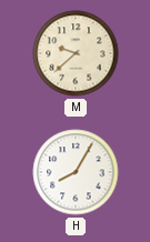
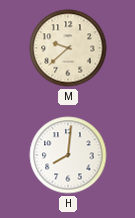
H: 8:05 -> 8:01
